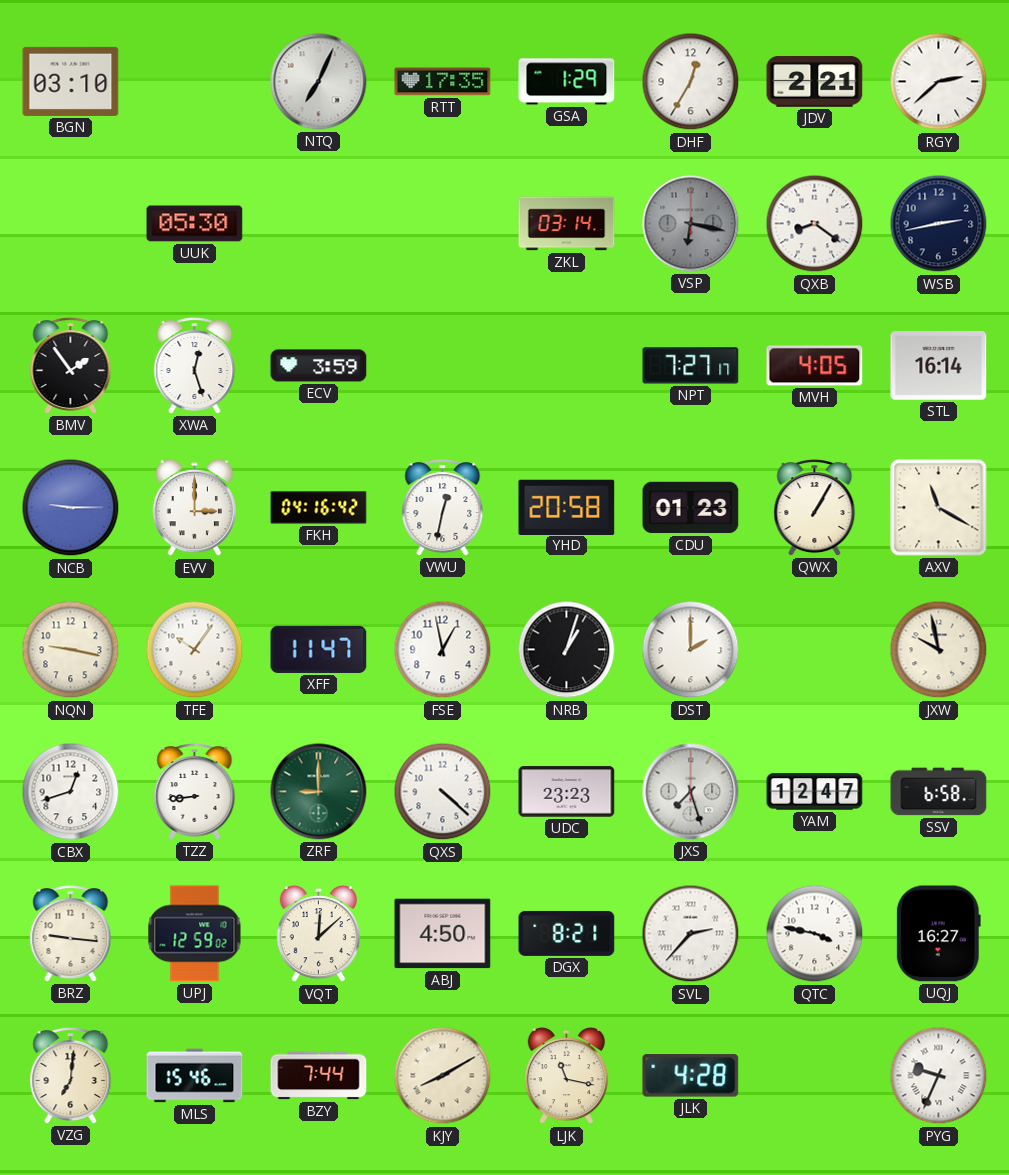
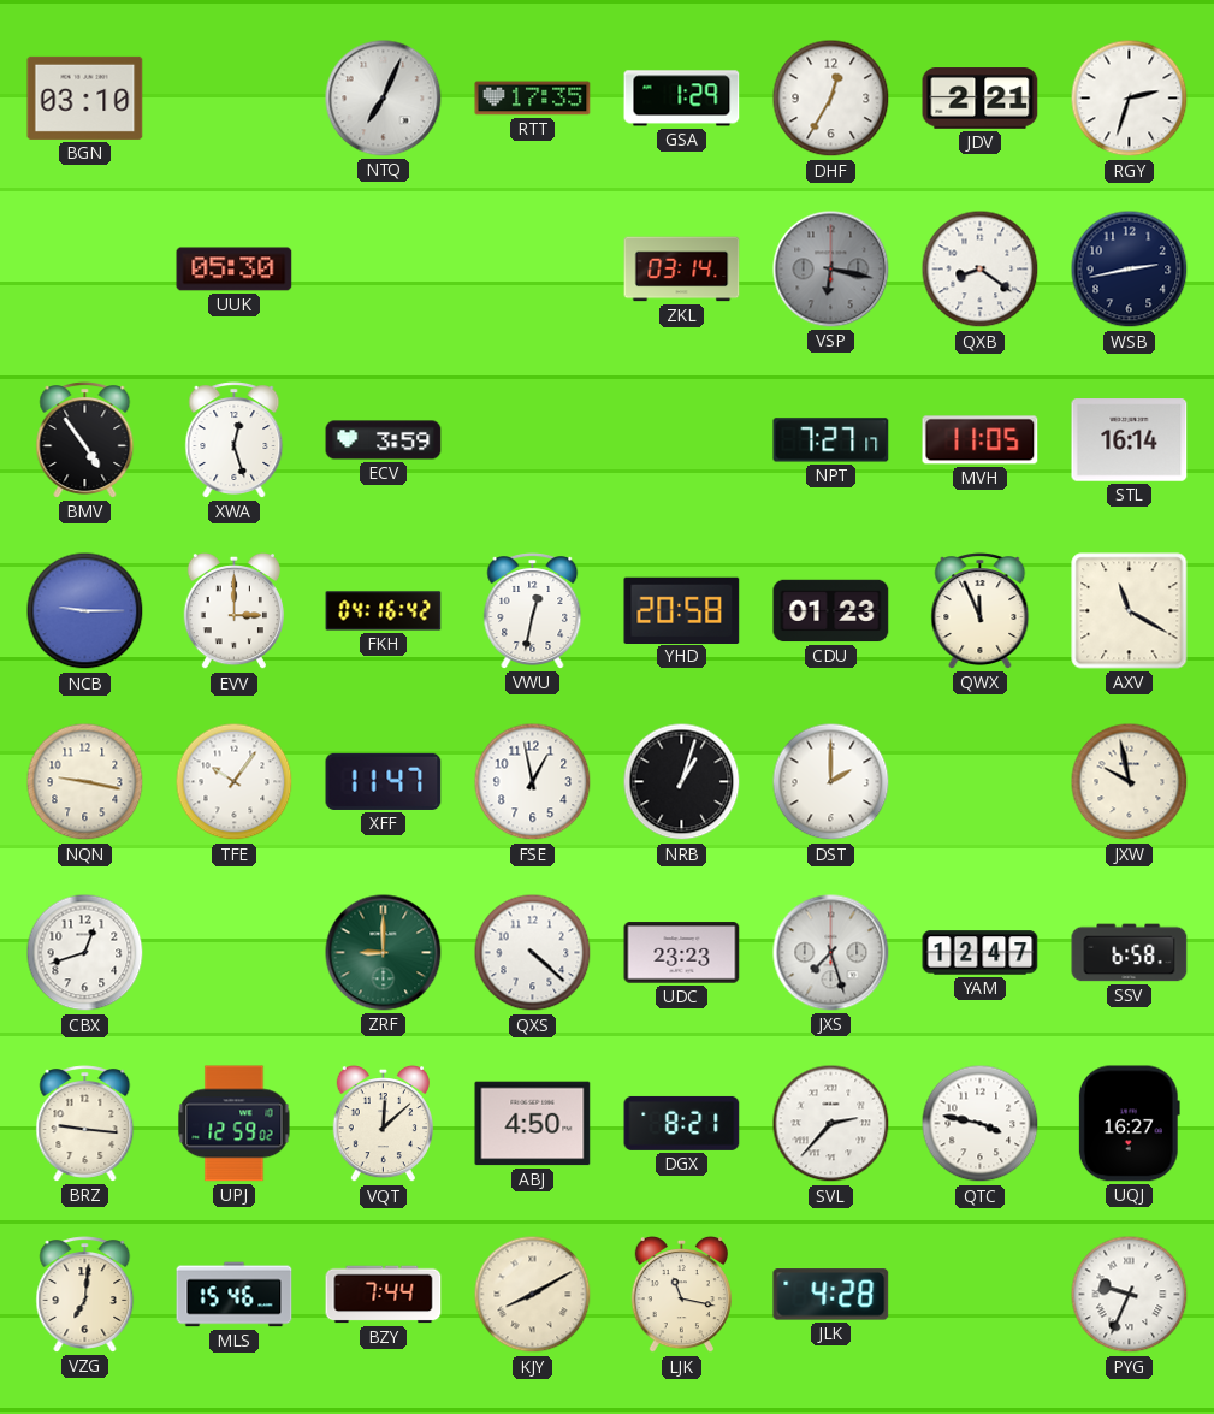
RGY: 2:38 -> 2:33
BMV: 1:54 -> 4:54
MVH: 4:05 -> 11:05
QWX: 1:05 -> 11:56
TZZ: 8:44 -> none
